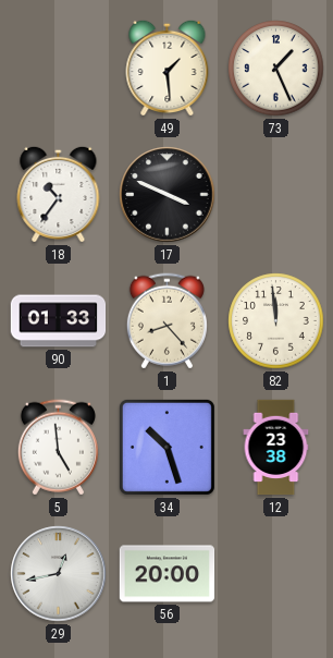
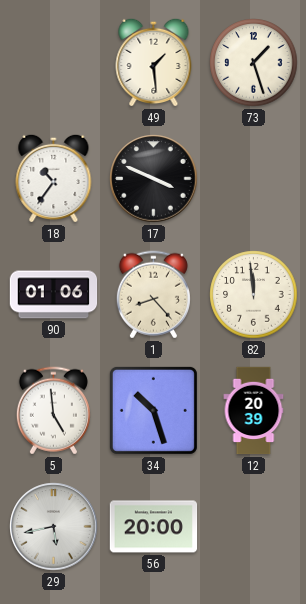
73: 1:26 -> 1:27
90: 01:33 -> 01:06
12: 23:38 -> 20:39
29: 12:43 -> 5:43
